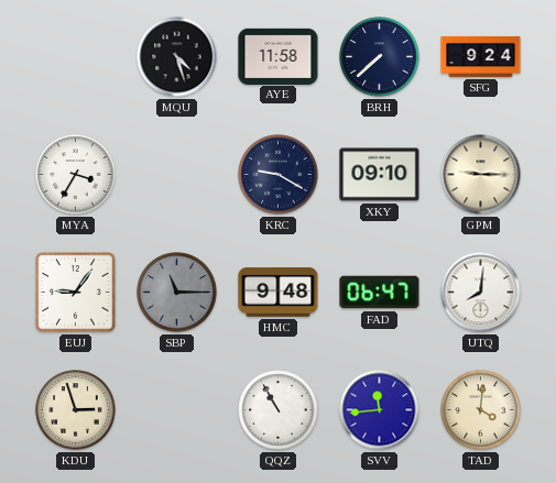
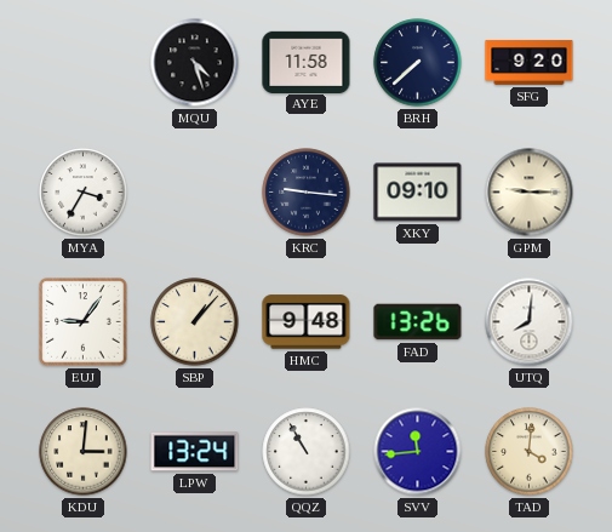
SFG: 9:24 -> 9:20
KRC: 9:20 -> 9:16
SBP: 11:15 -> 1:07
SBP dial: grey -> cream
FAD: 06:47 -> 13:26
KDU: 2:57 -> 3:01
LPW: none -> 13:24
